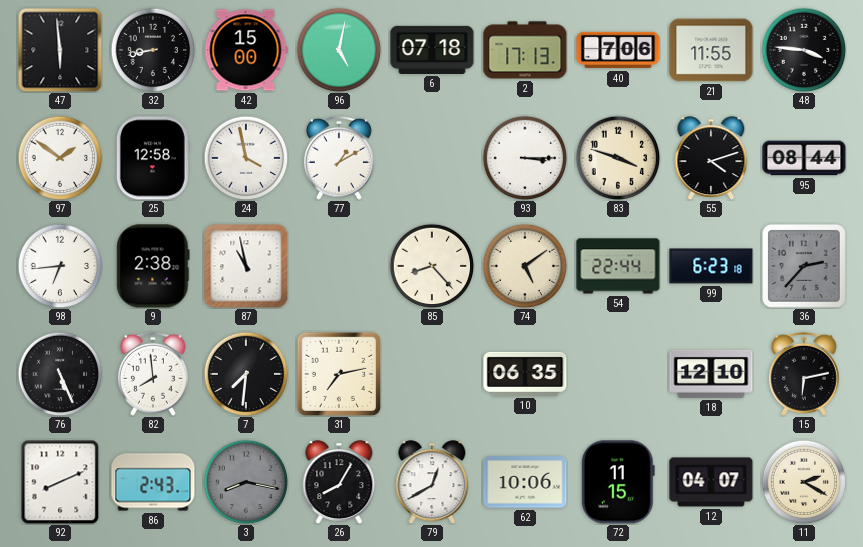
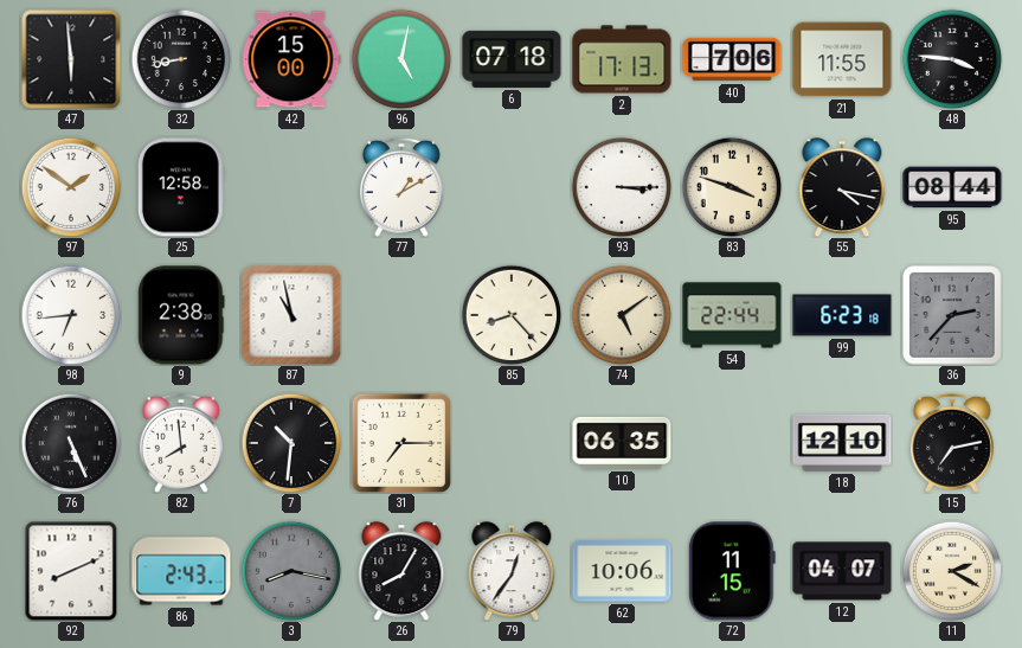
24: 3:58 -> none
55: 4:12 -> 4:17
7: 7:31 -> 10:31
31: 7:13 -> 7:15
15: 6:13 -> 7:13
79: 12:40 -> 12:36
